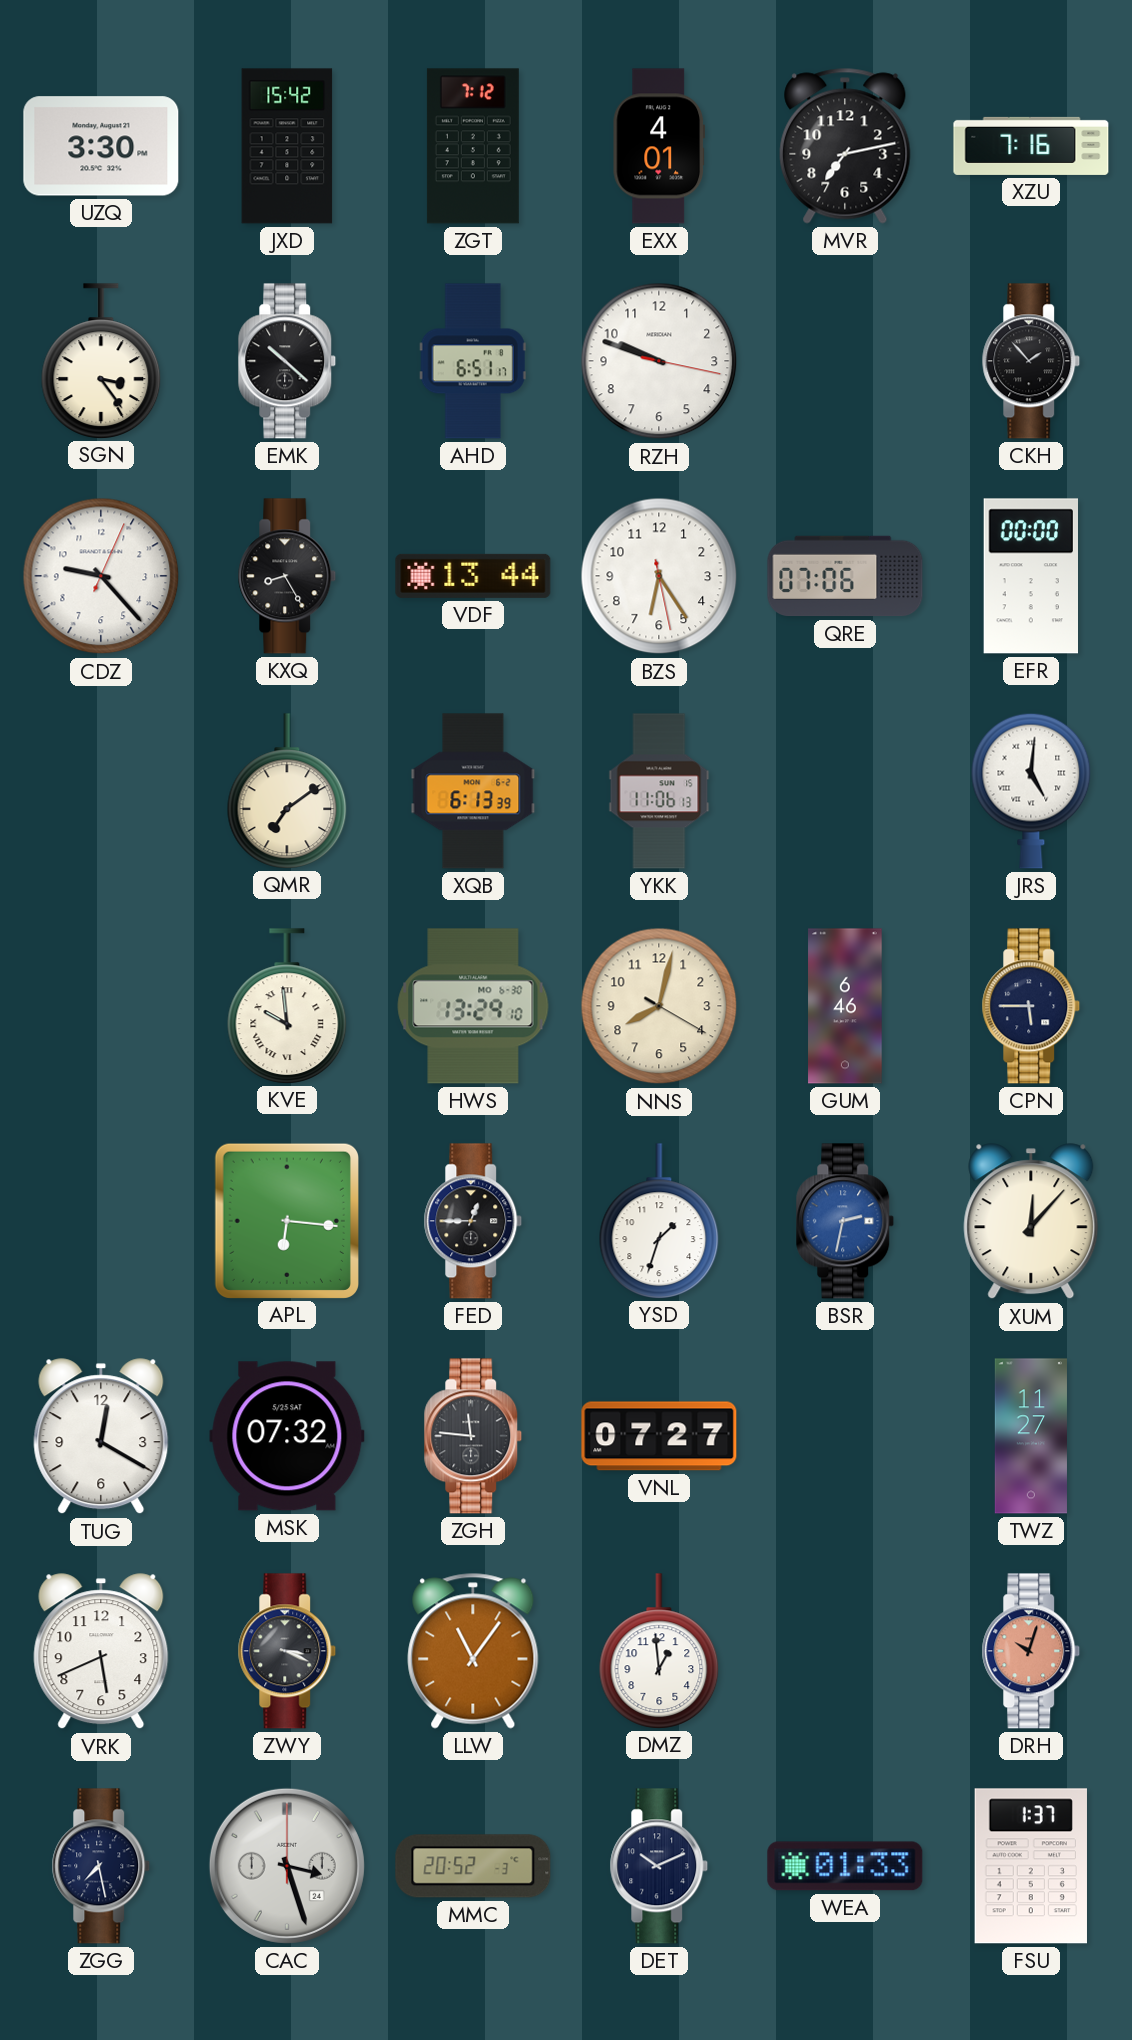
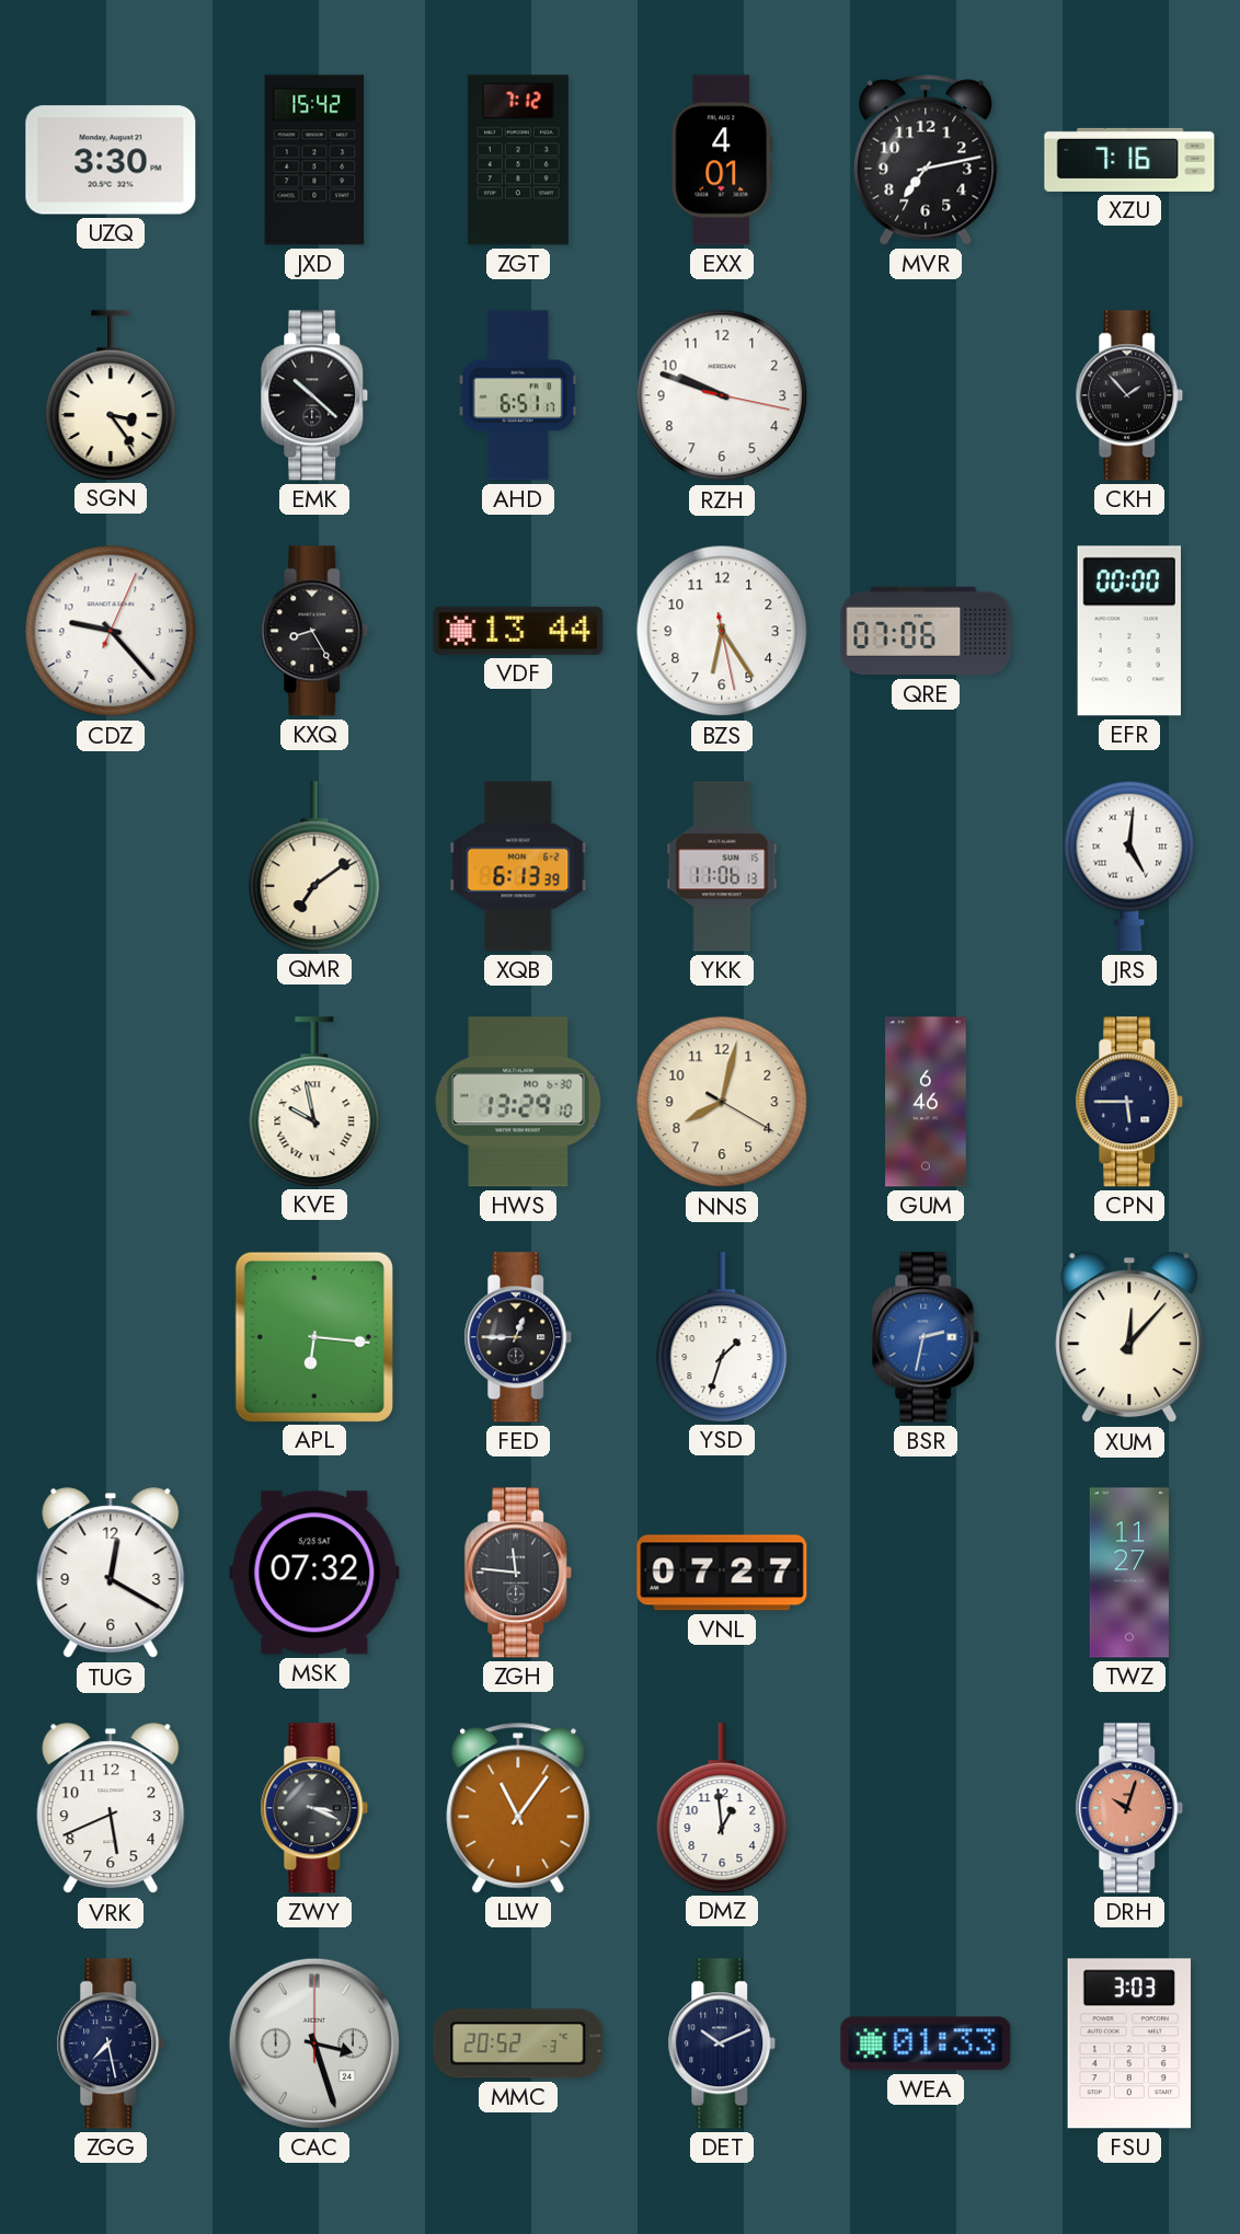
KVE: 9:59 -> 9:58
FSU: 1:37 -> 3:03
